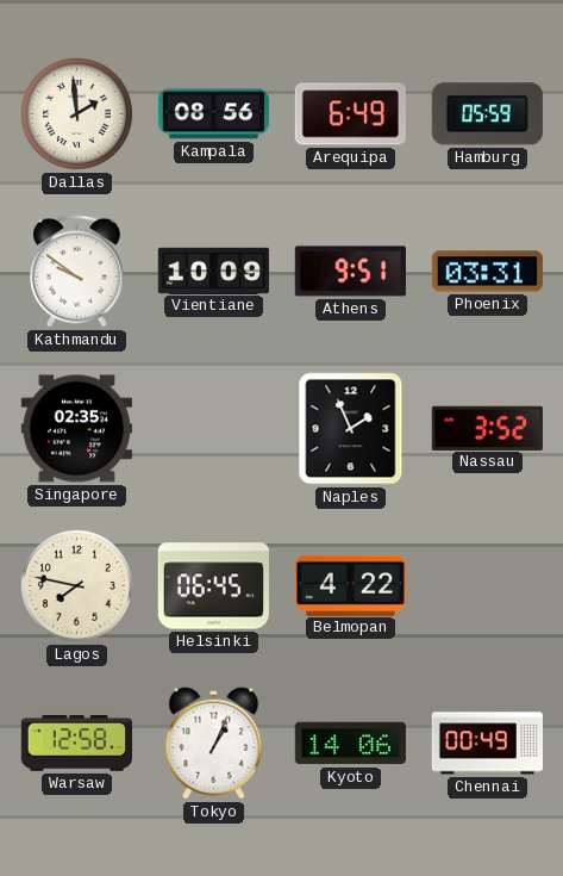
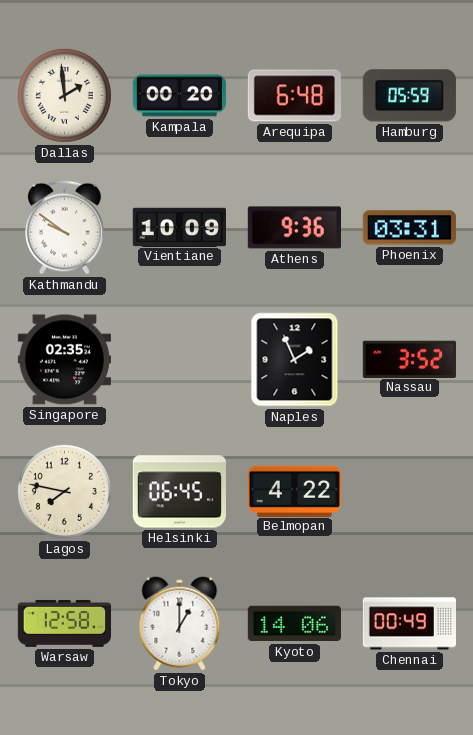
Kampala: 08:56 -> 00:20
Arequipa: 6:49 -> 6:48
Athens: 9:51 -> 9:36
Tokyo: 1:04 -> 1:00
